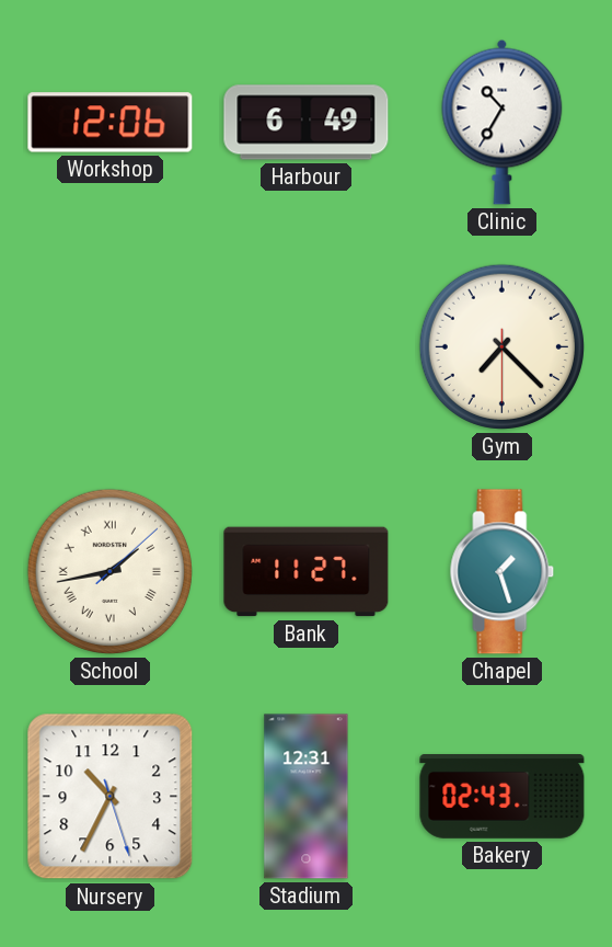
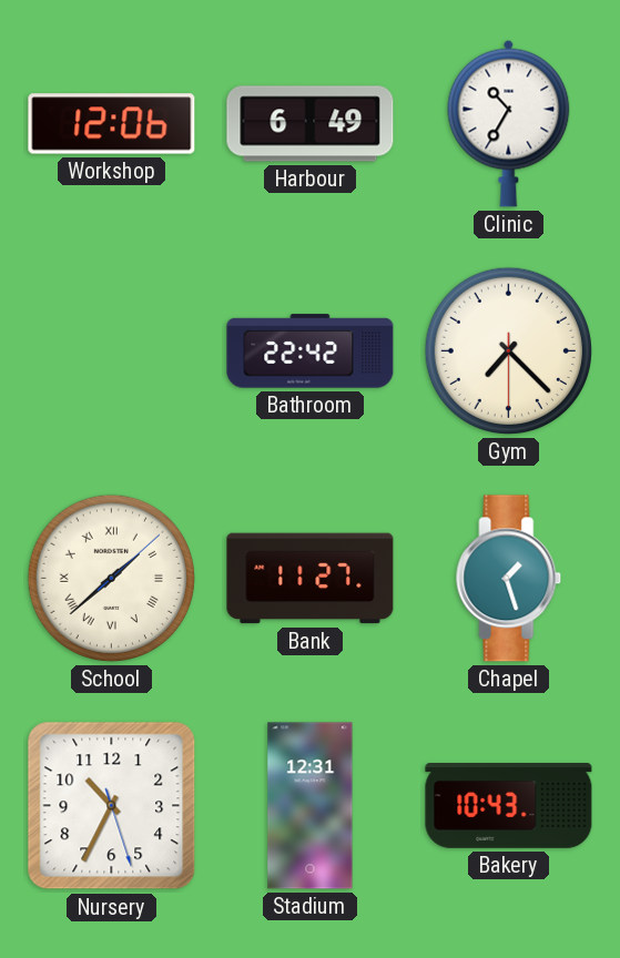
Bathroom: none -> 22:42
School: 1:43 -> 1:38
Bakery: 02:43 -> 10:43
